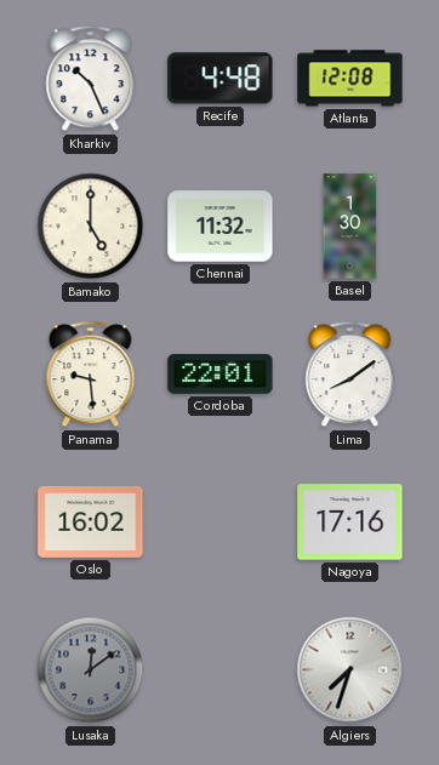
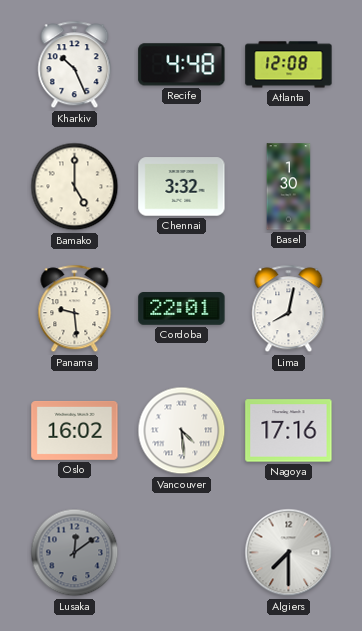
Chennai: 11:32 -> 3:32
Lima: 8:09 -> 8:02
Vancouver: none -> 4:29
Algiers: 7:33 -> 7:30
